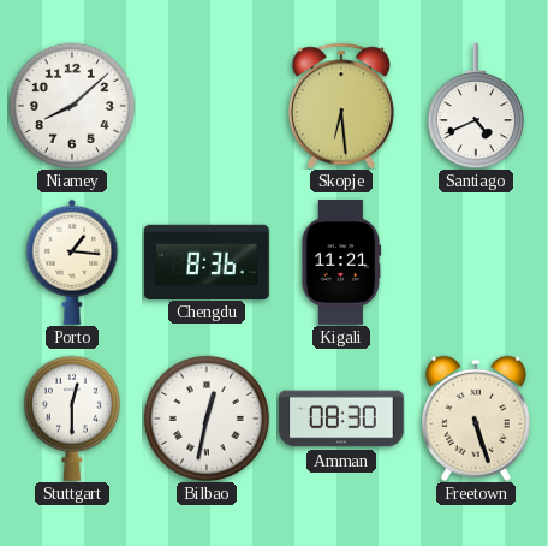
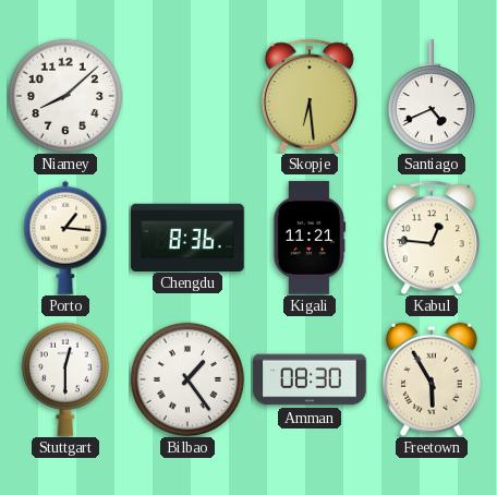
Kabul: none -> 12:46
Bilbao: 12:32 -> 1:24
Freetown: 5:27 -> 5:55
